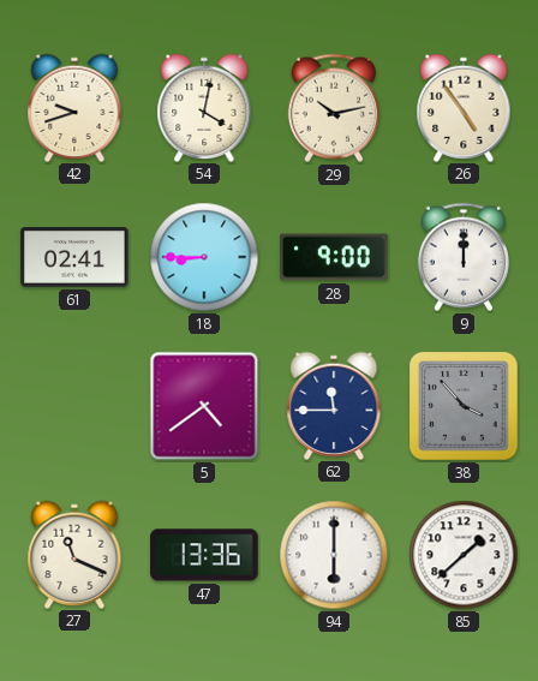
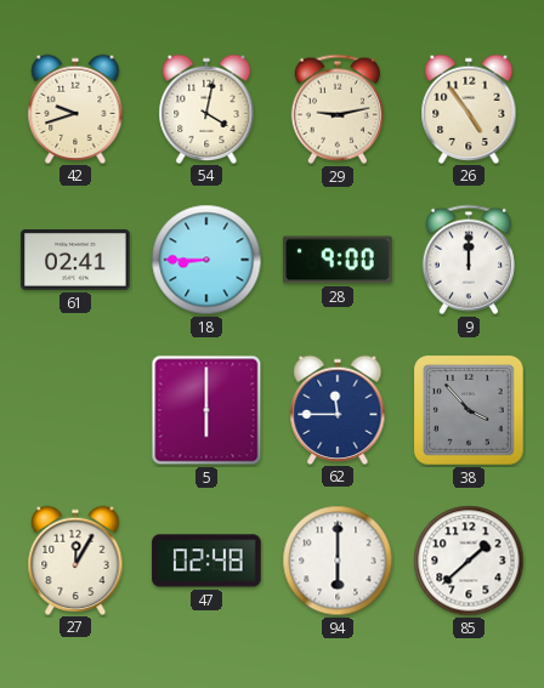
29: 10:13 -> 9:13
5: 4:39 -> 6:00
27: 11:19 -> 12:05
47: 13:36 -> 02:48
